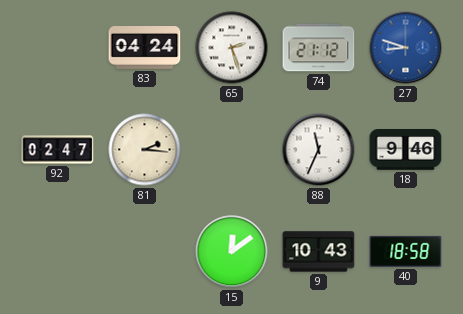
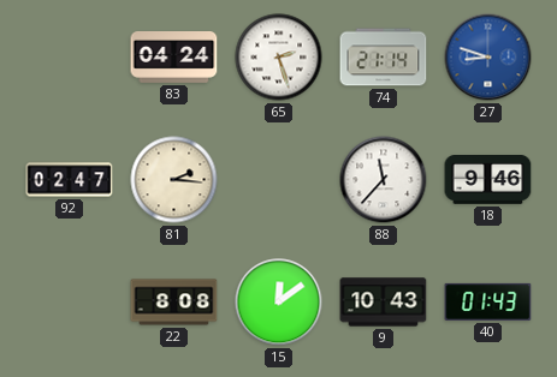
74: 21:12 -> 21:14
88: 11:34 -> 11:37
22: none -> 8:08
40: 18:58 -> 01:43
